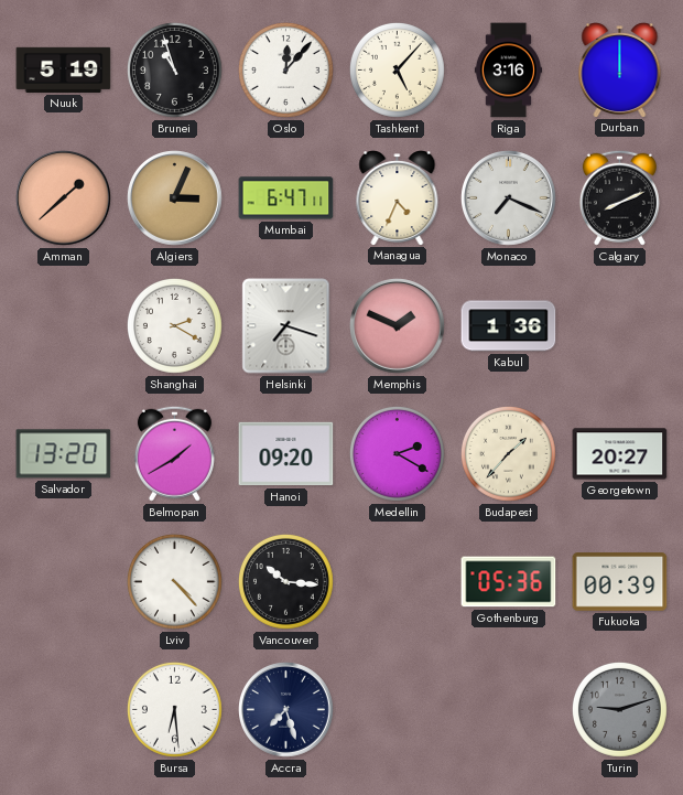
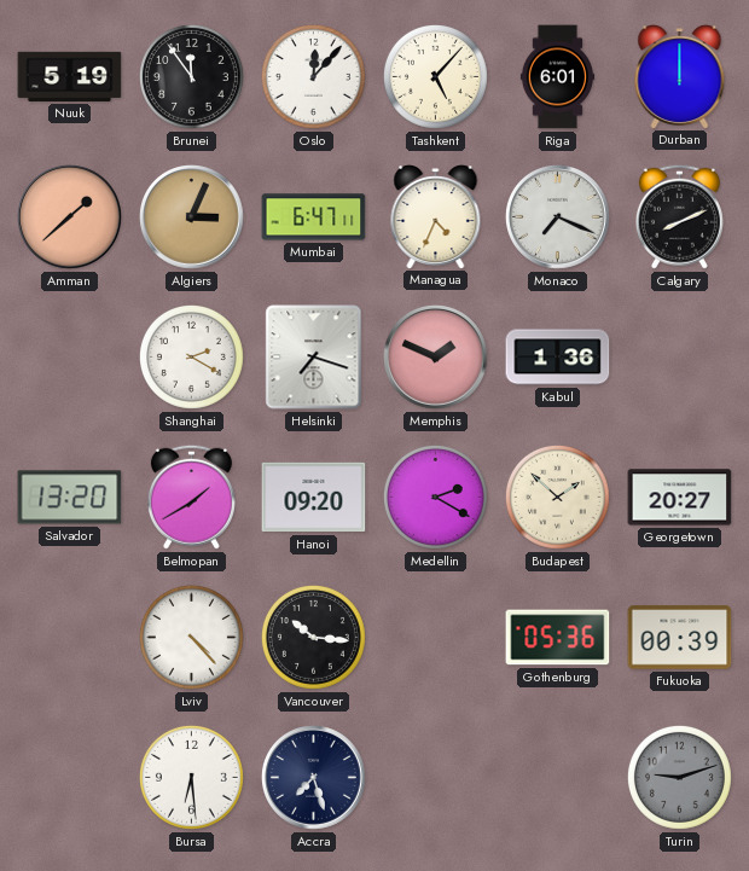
Brunei: 10:57 -> 11:54
Riga: 3:16 -> 6:01
Budapest: 1:37 -> 1:52
